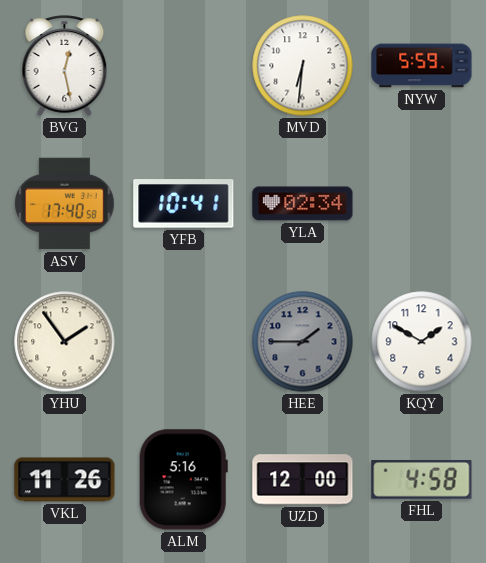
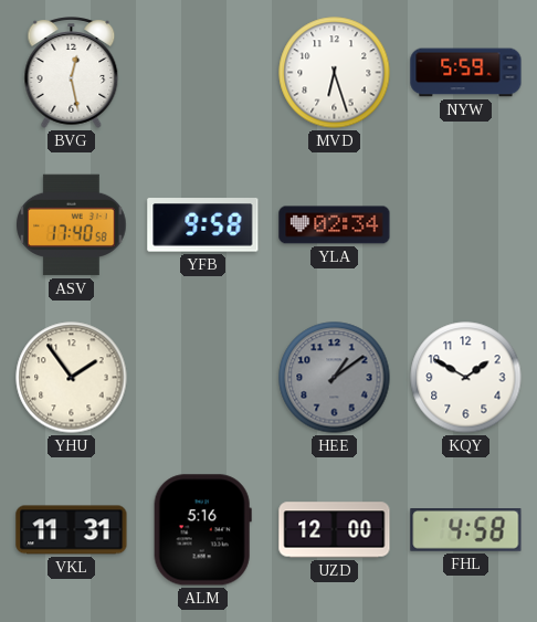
MVD: 6:31 -> 6:27
YFB: 10:41 -> 9:58
HEE: 1:45 -> 1:09
VKL: 11:26 -> 11:31
